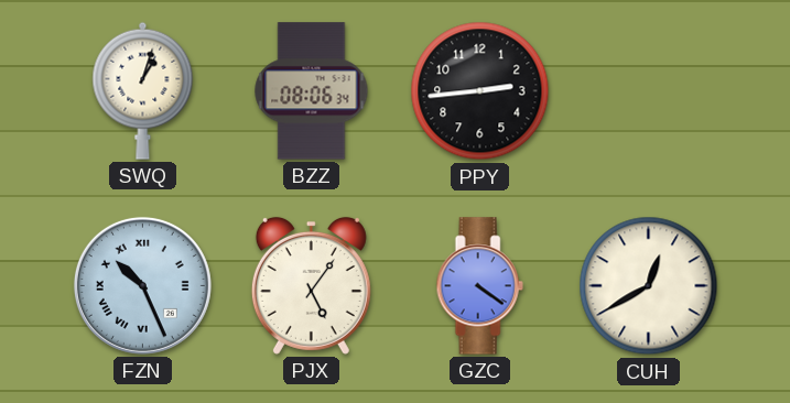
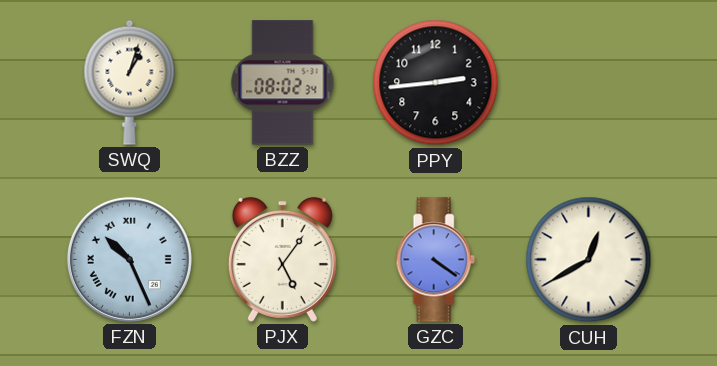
BZZ: 08:06 -> 08:02
